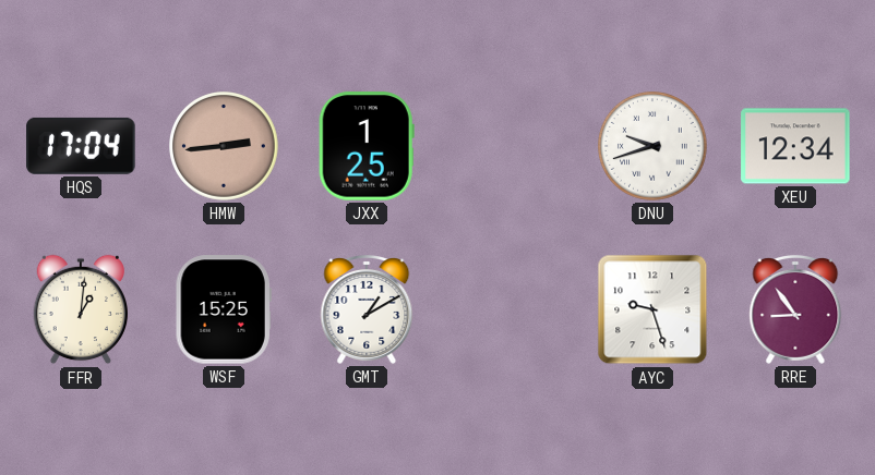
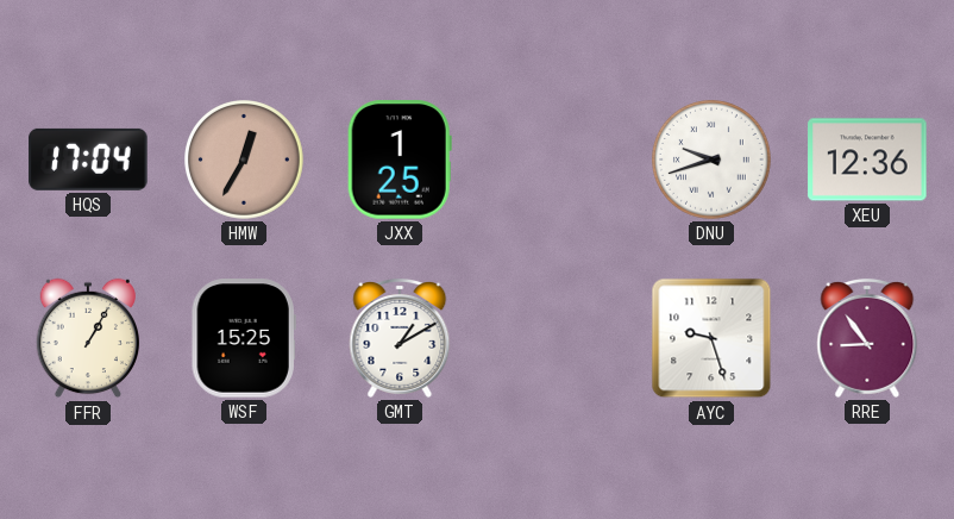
HMW: 2:44 -> 12:35
XEU: 12:34 -> 12:36
FFR: 1:01 -> 1:05
